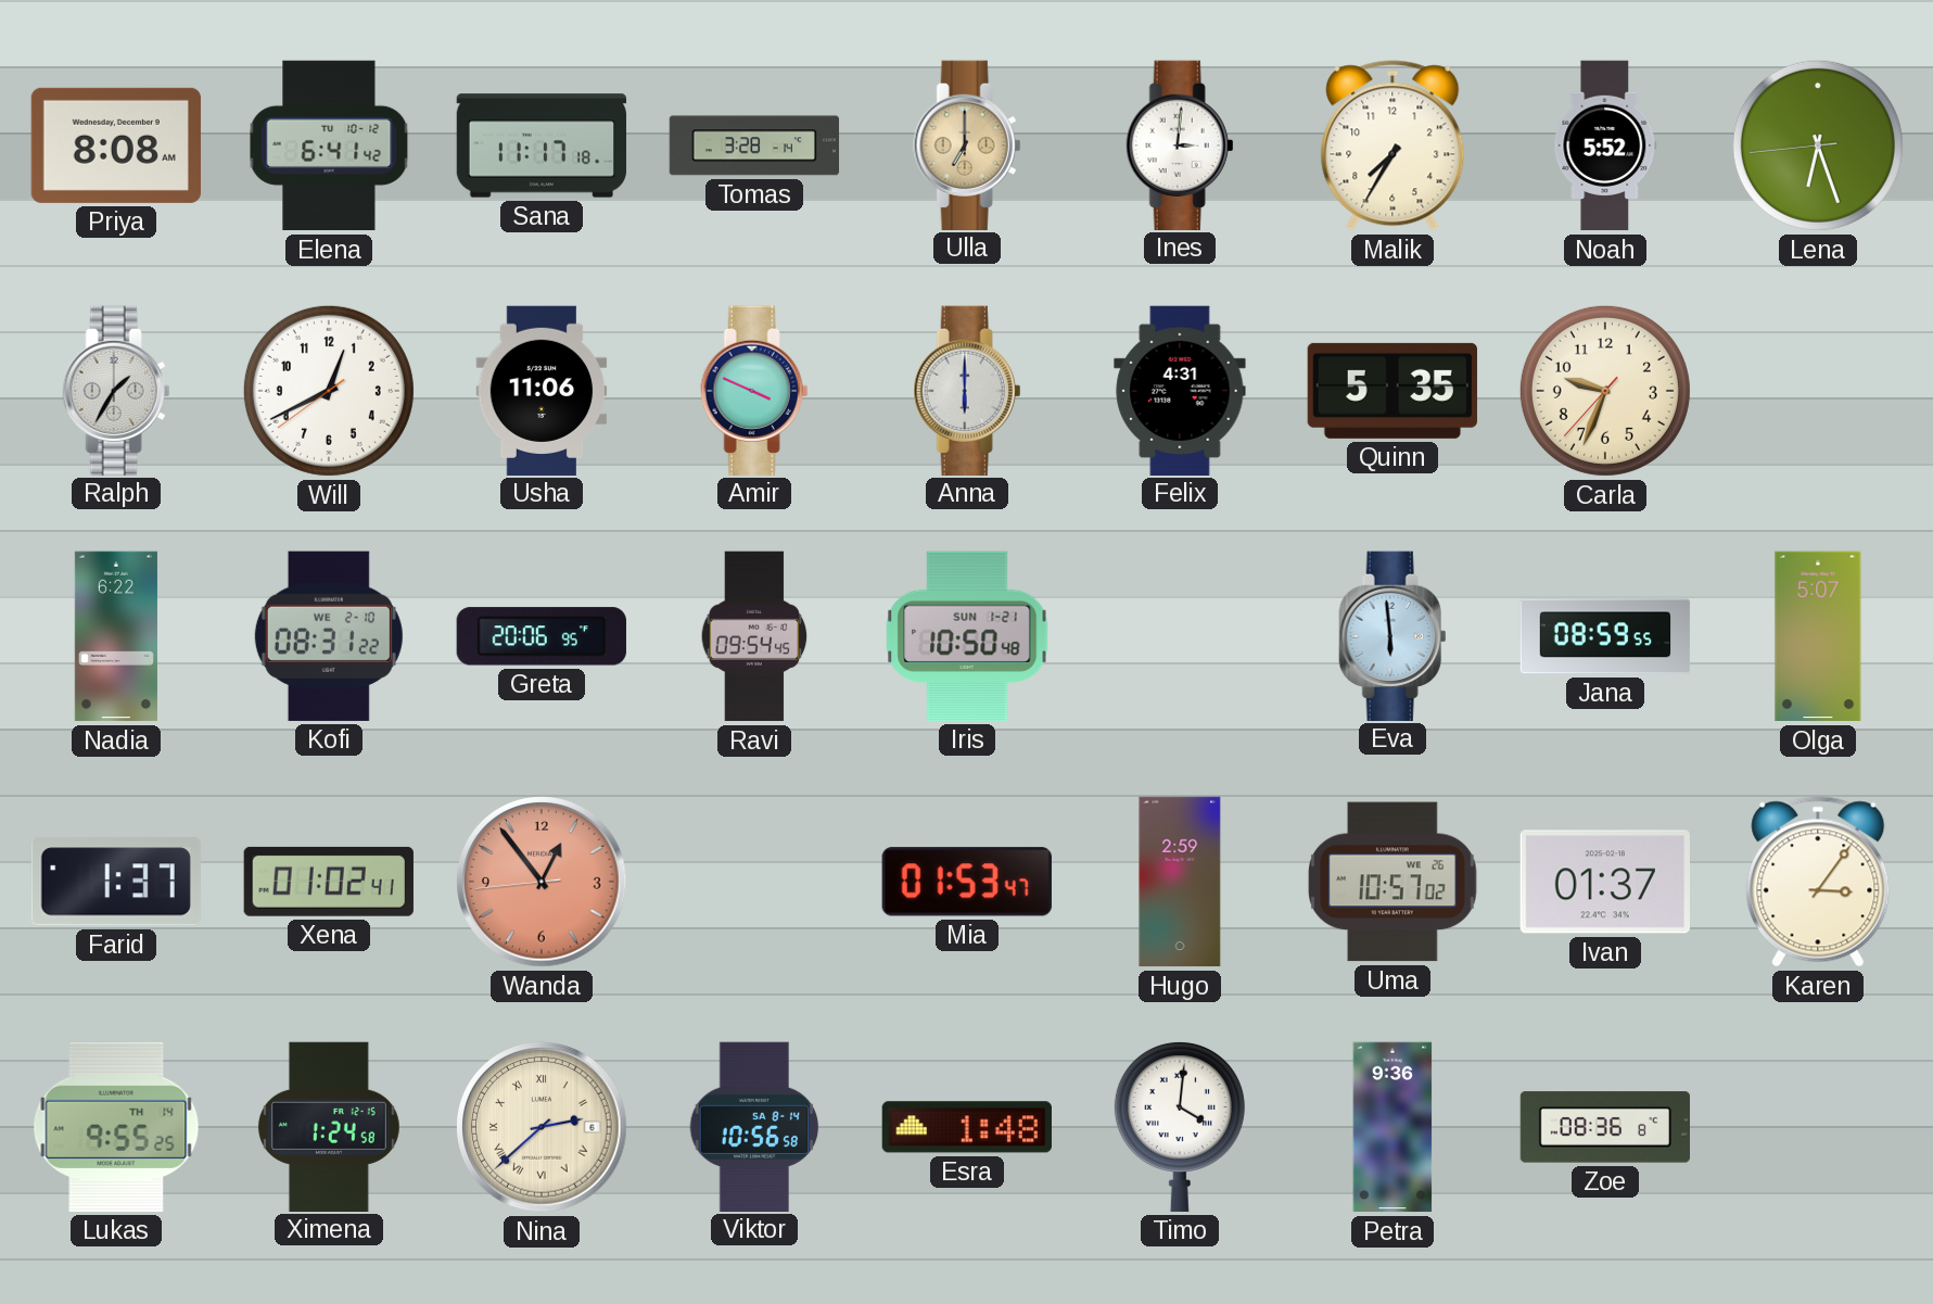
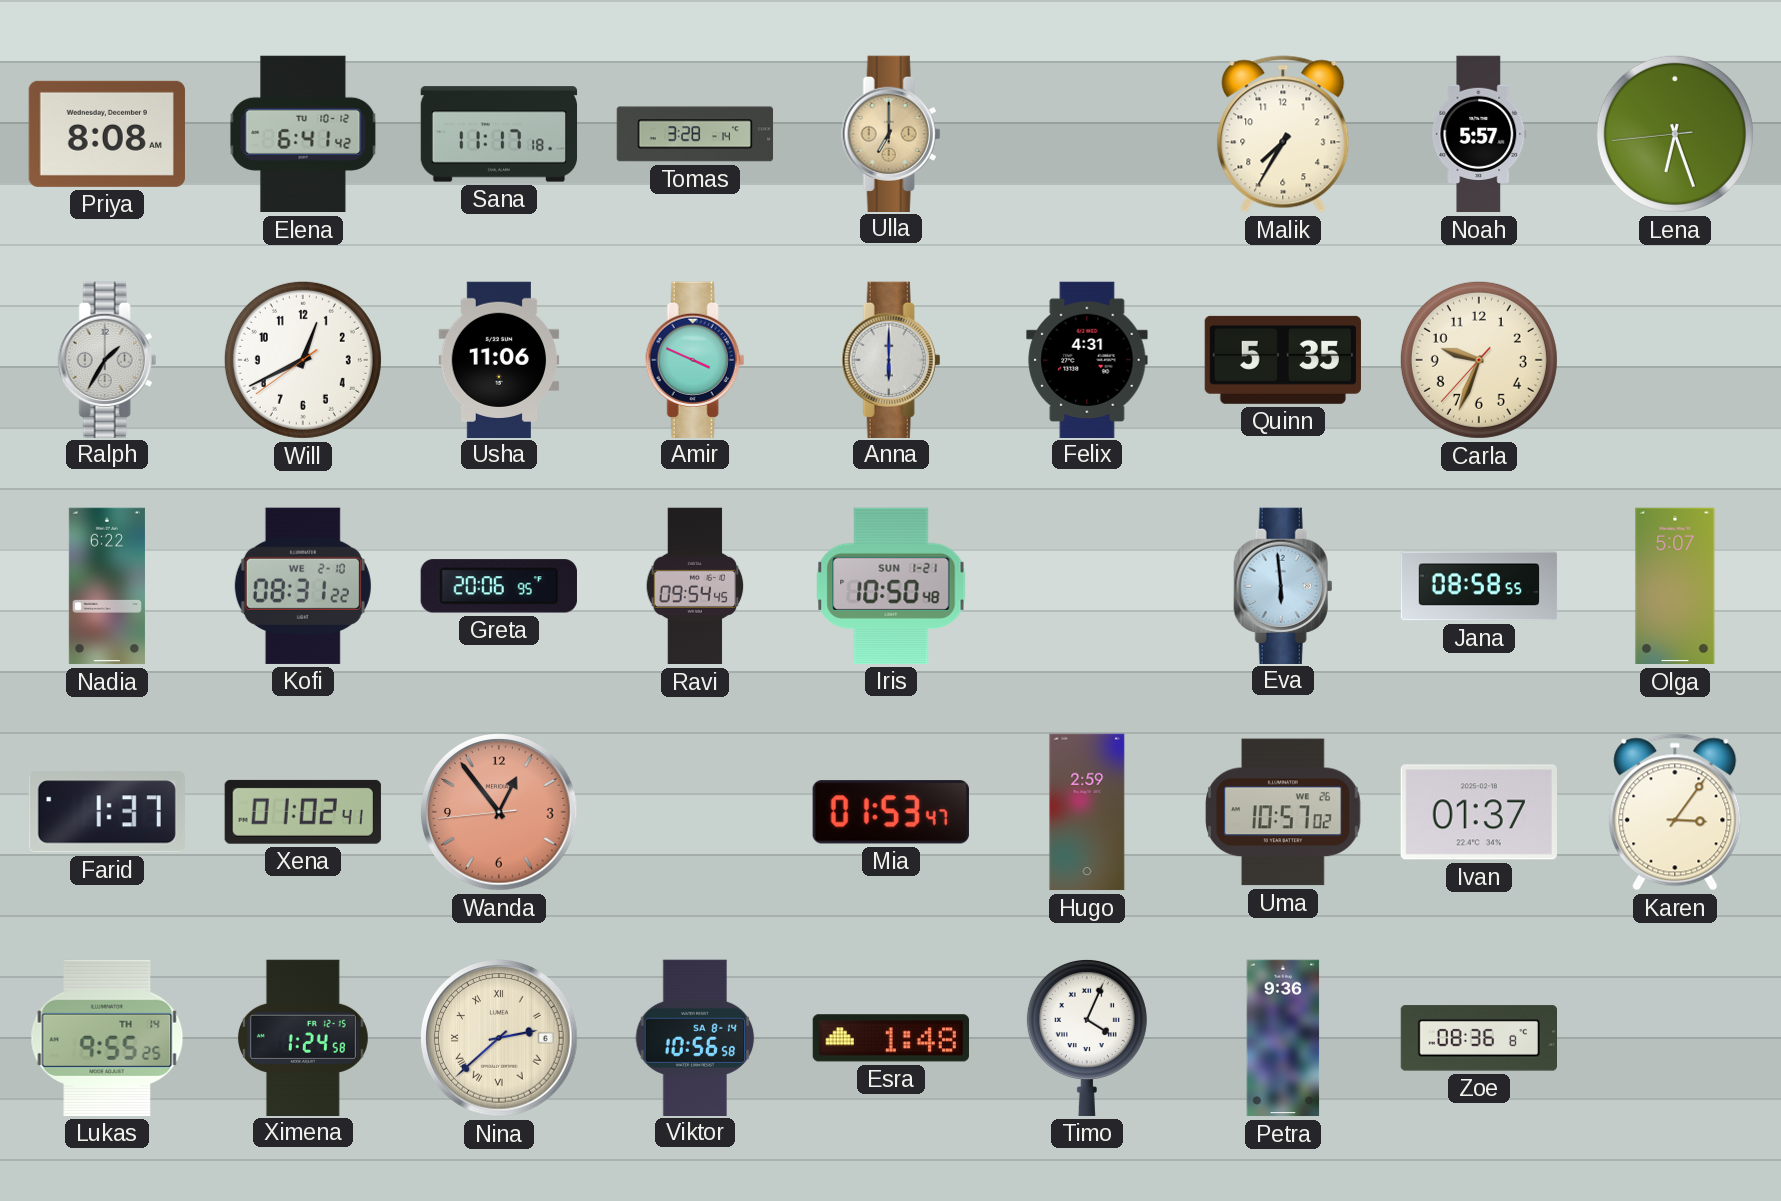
Ines: 3:01 -> none
Noah: 5:52 -> 5:57
Jana: 08:59 -> 08:58
Timo: 4:01 -> 4:04
